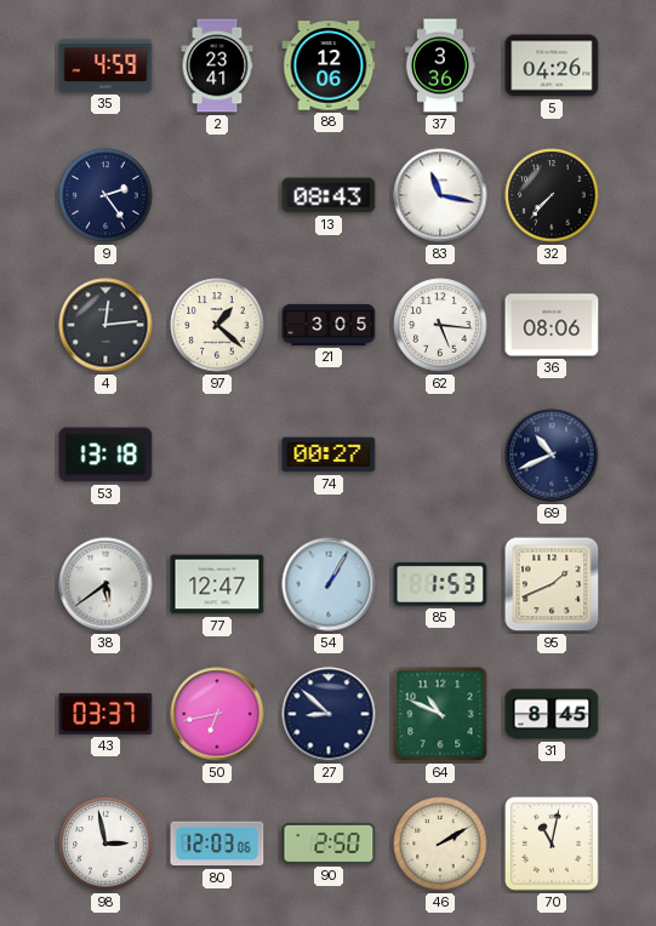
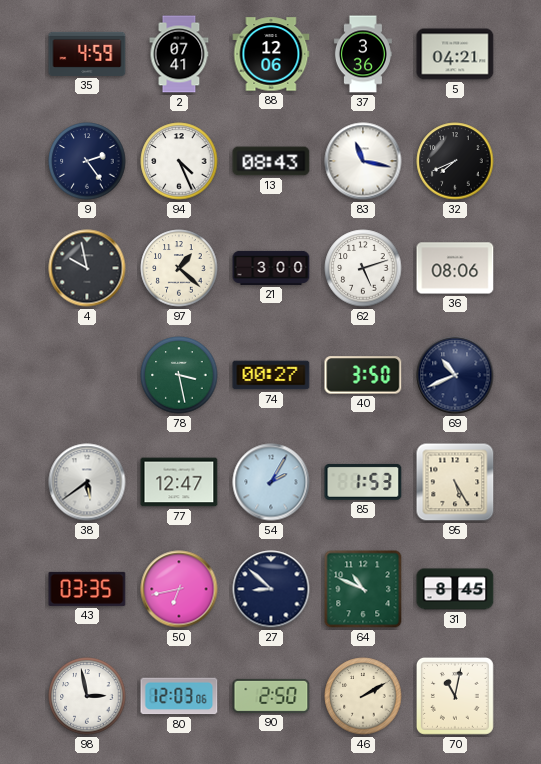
2: 23:41 -> 07:41
5: 04:26 -> 04:21
94: none -> 4:26
32: 7:37 -> 7:41
4: 12:14 -> 9:58
21: 3:05 -> 3:00
62: 5:16 -> 5:12
53: 13:18 -> none
78: none -> 3:28
40: none -> 3:50
54: 1:05 -> 2:05
95: 1:41 -> 5:25
43: 03:37 -> 03:35
